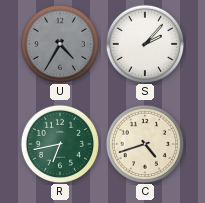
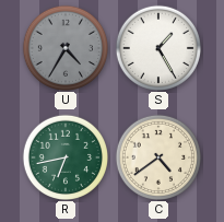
S: 2:07 -> 1:25
C: 4:42 -> 4:39
